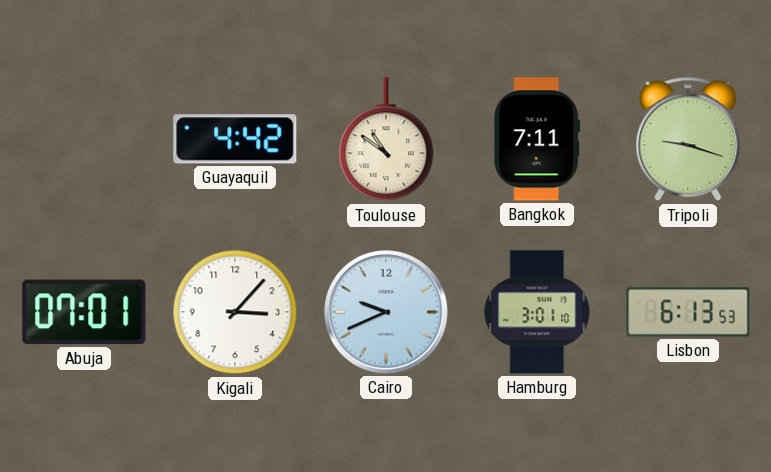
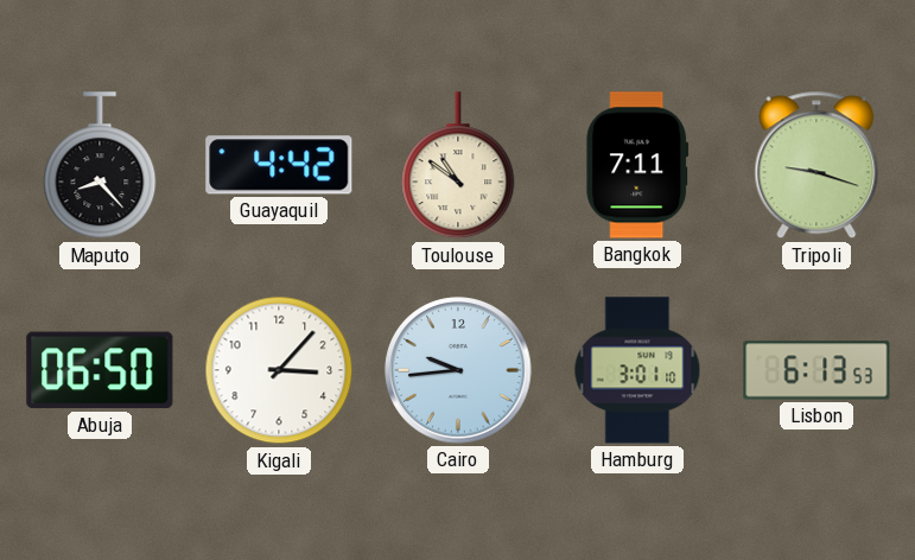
Maputo: none -> 8:23
Abuja: 07:01 -> 06:50
Cairo: 9:41 -> 9:44
